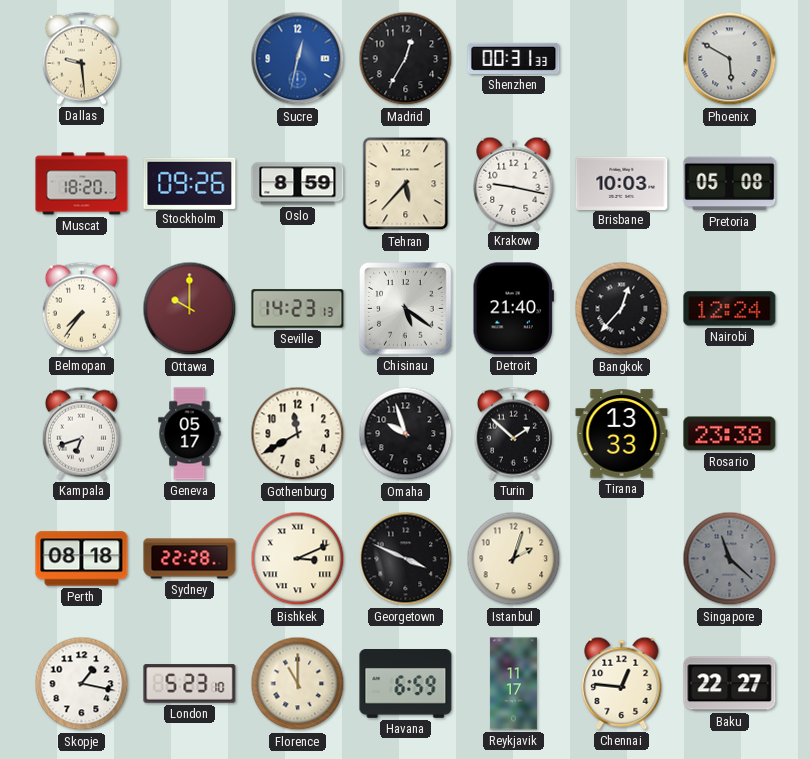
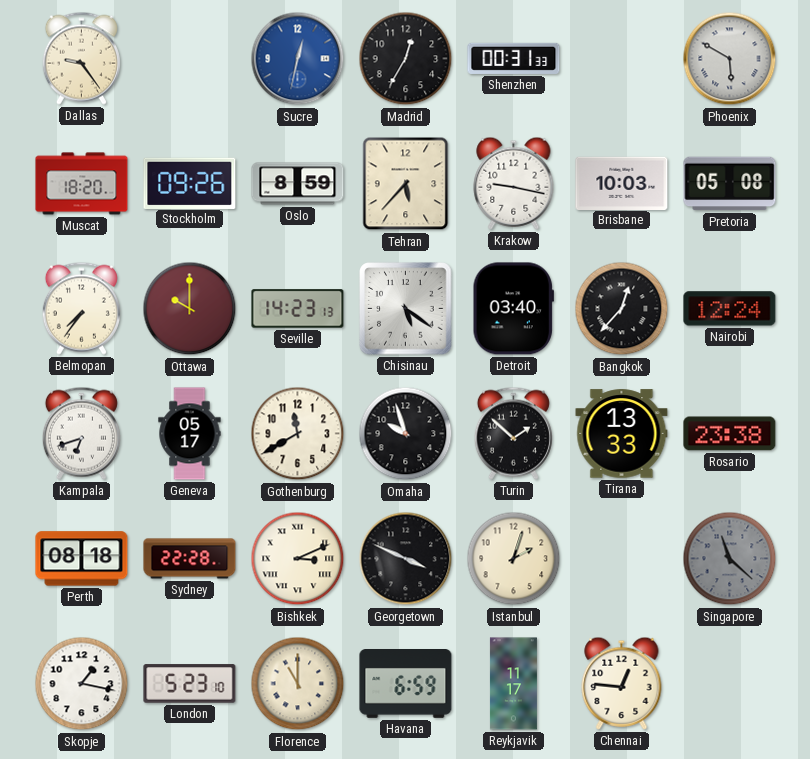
Dallas: 9:29 -> 9:24
Detroit: 21:40 -> 03:40
Baku: 22:27 -> none
